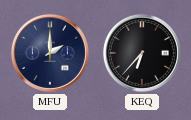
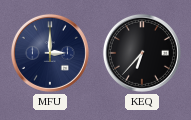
MFU: 2:00 -> 3:00
